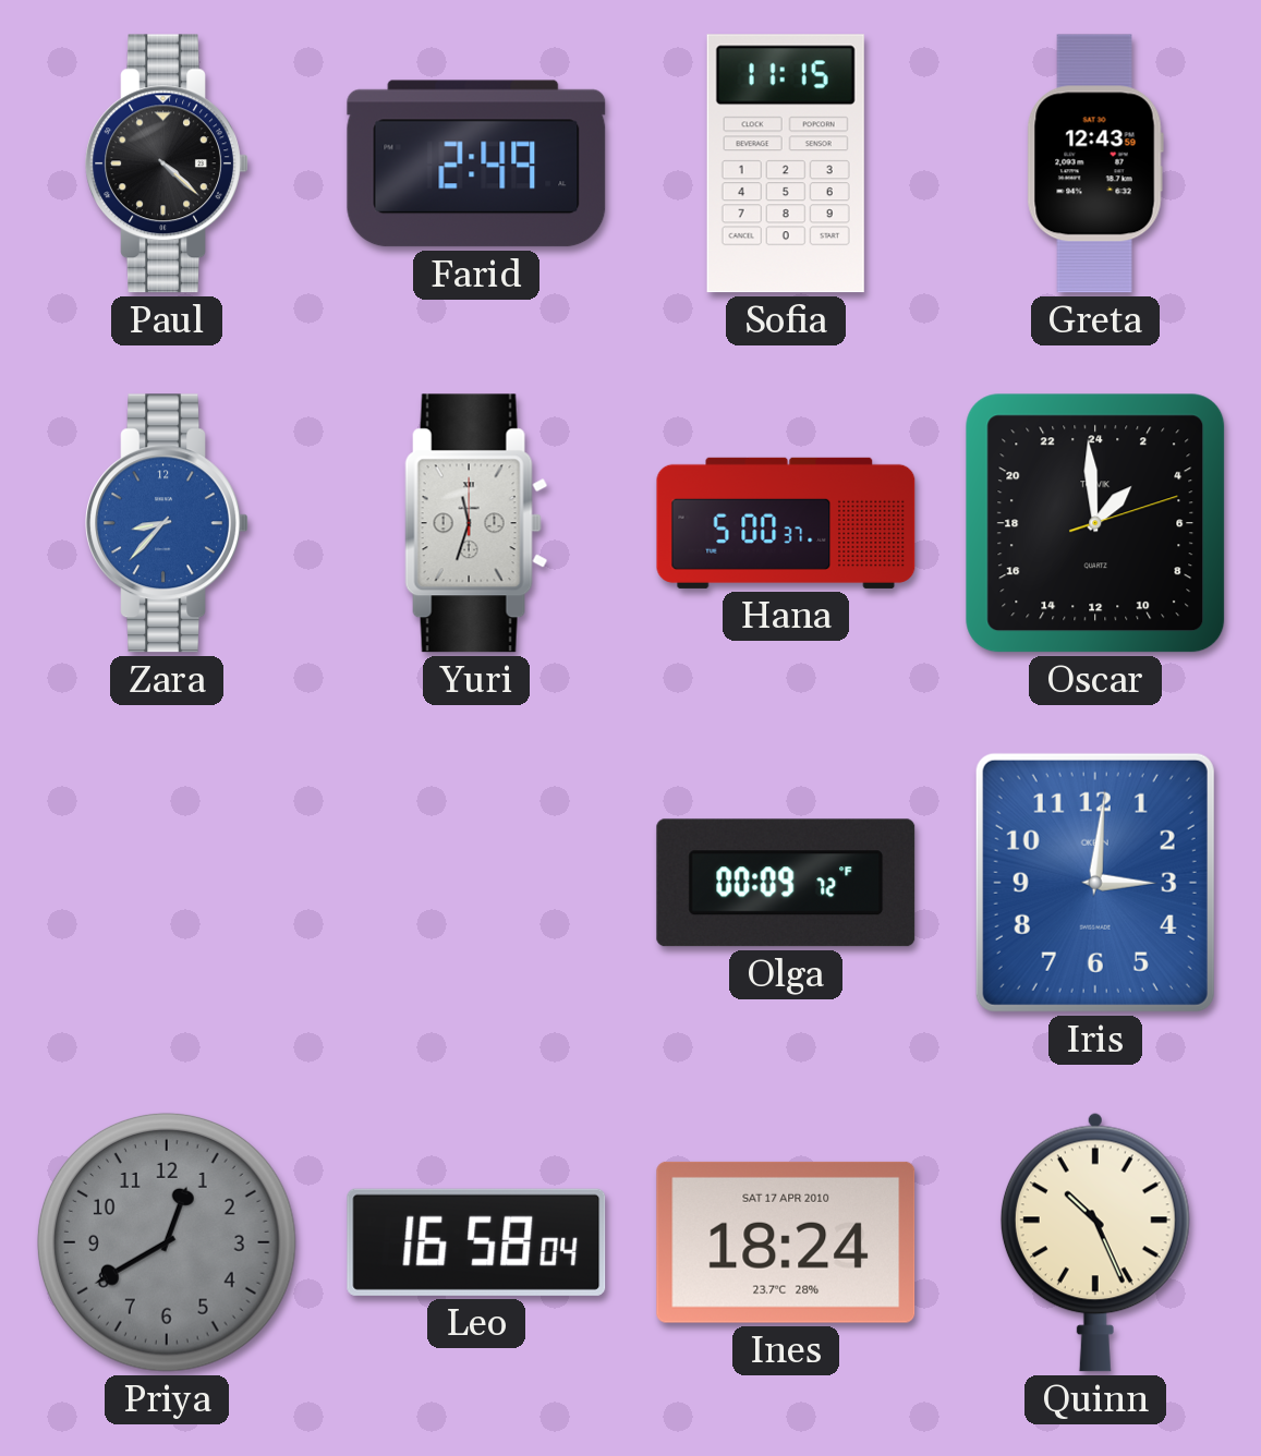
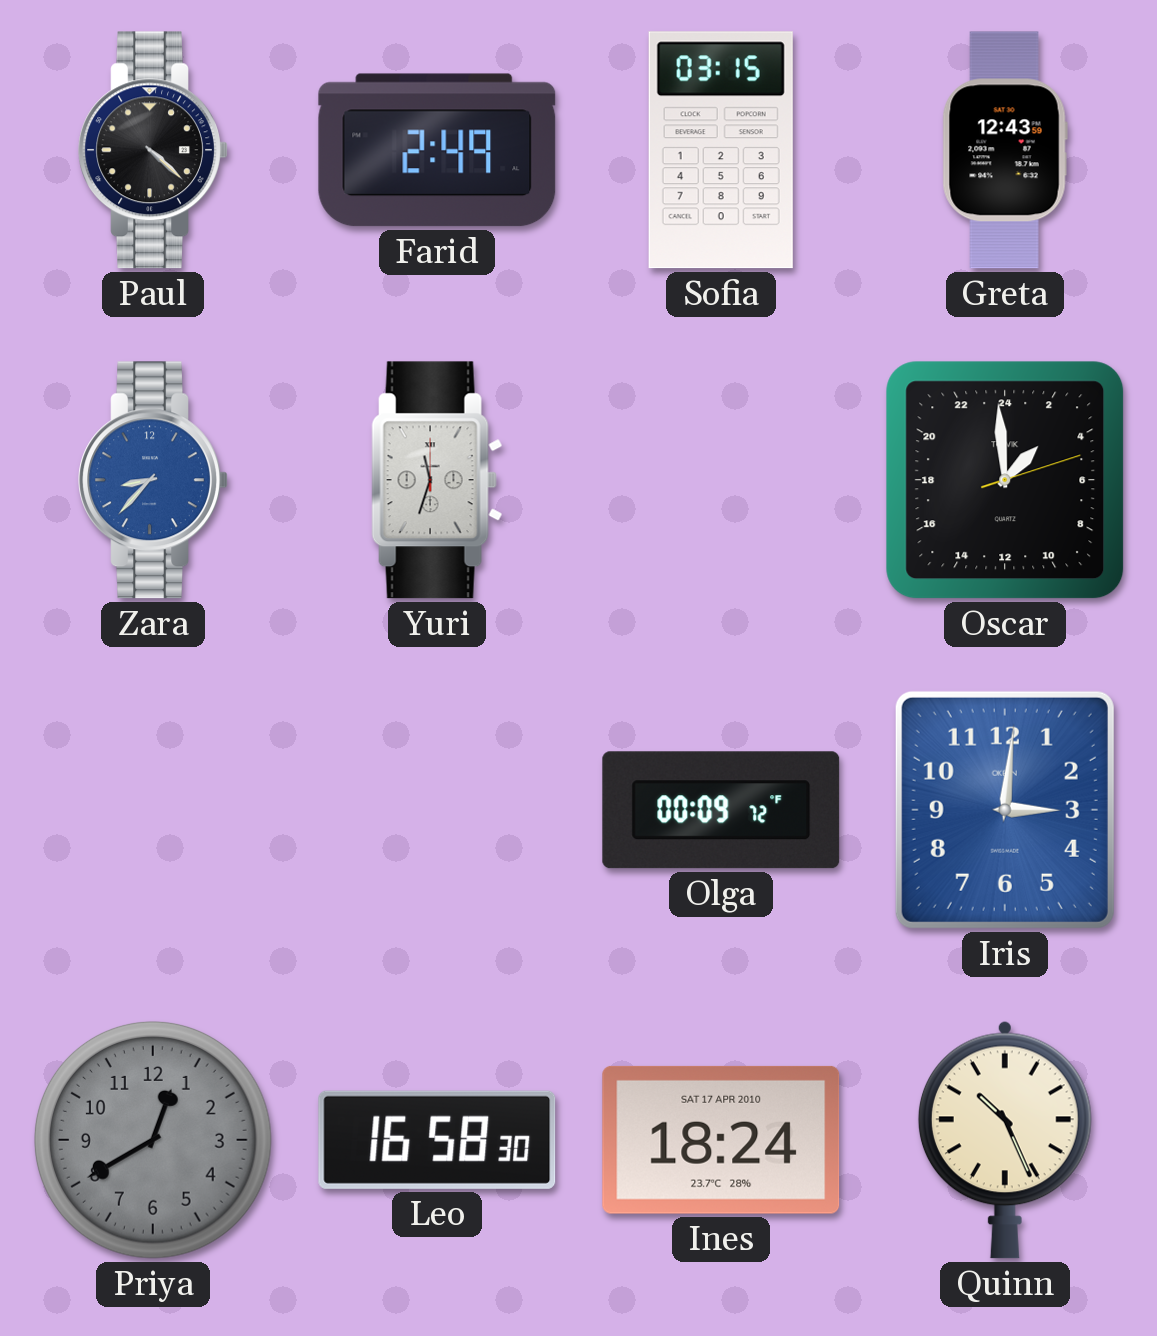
Sofia: 11:15 -> 03:15
Hana: 5:00 -> none
Leo: 16:58:04 -> 16:58:30
